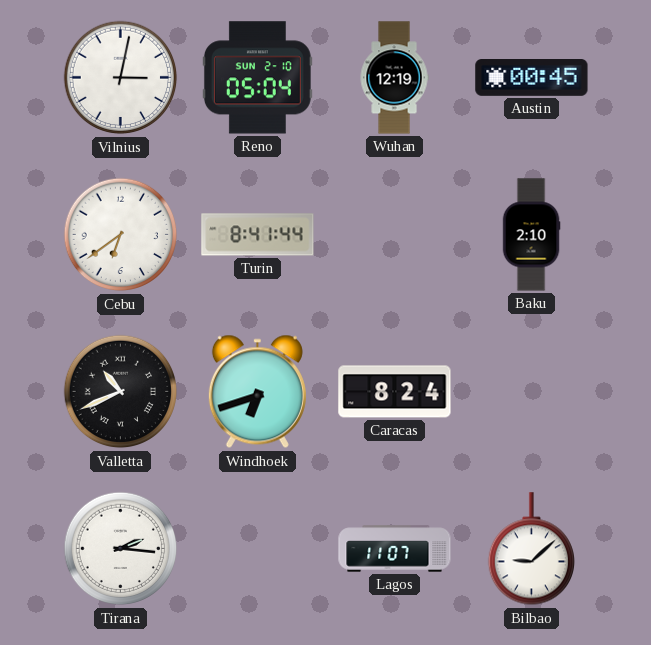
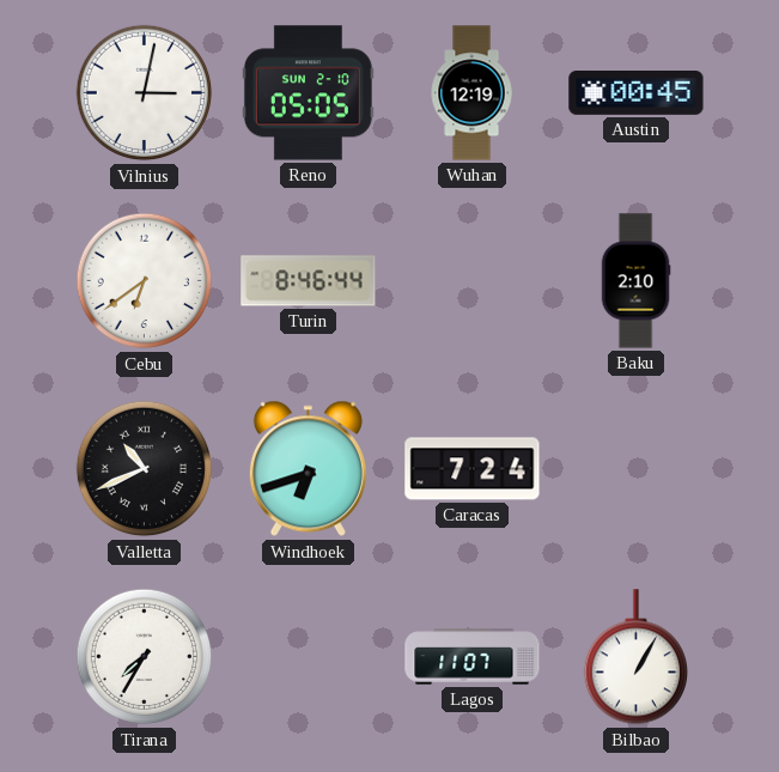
Reno: 05:04 -> 05:05
Turin: 8:41 -> 8:46
Caracas: 8:24 -> 7:24
Tirana: 2:16 -> 7:35
Bilbao: 9:08 -> 1:05
